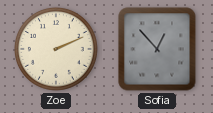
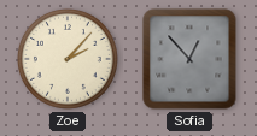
Zoe: 2:11 -> 2:07
